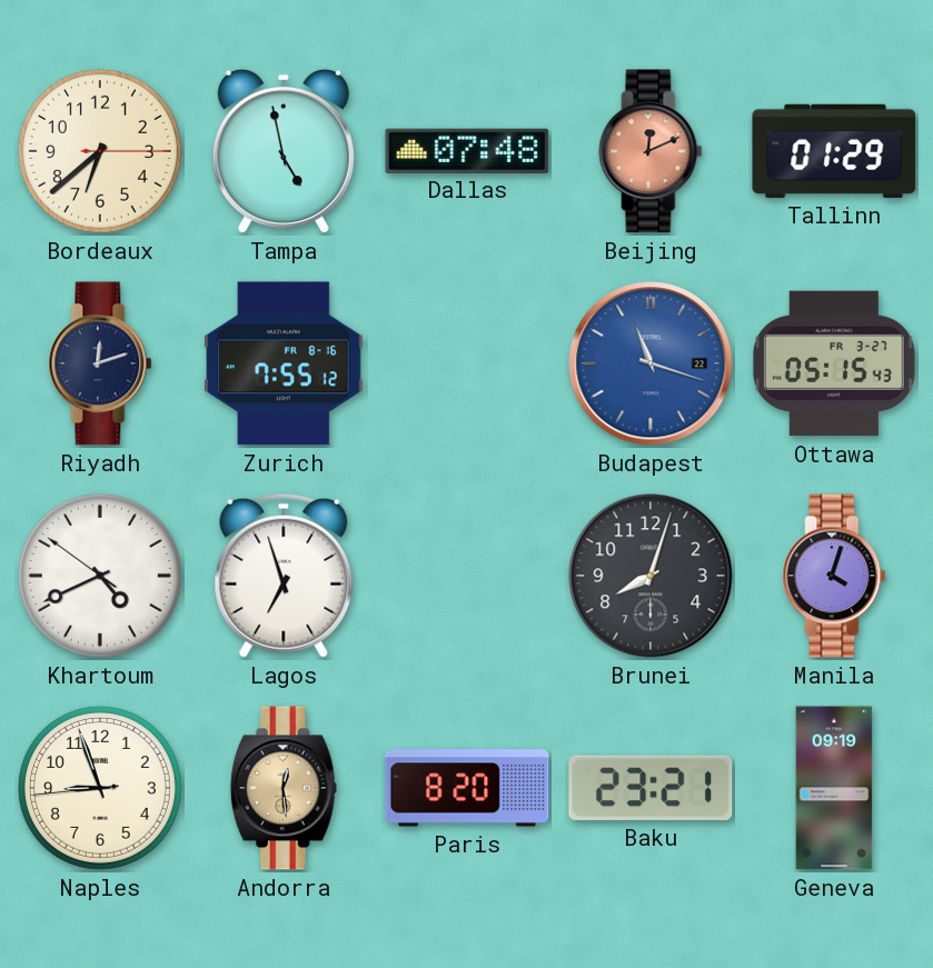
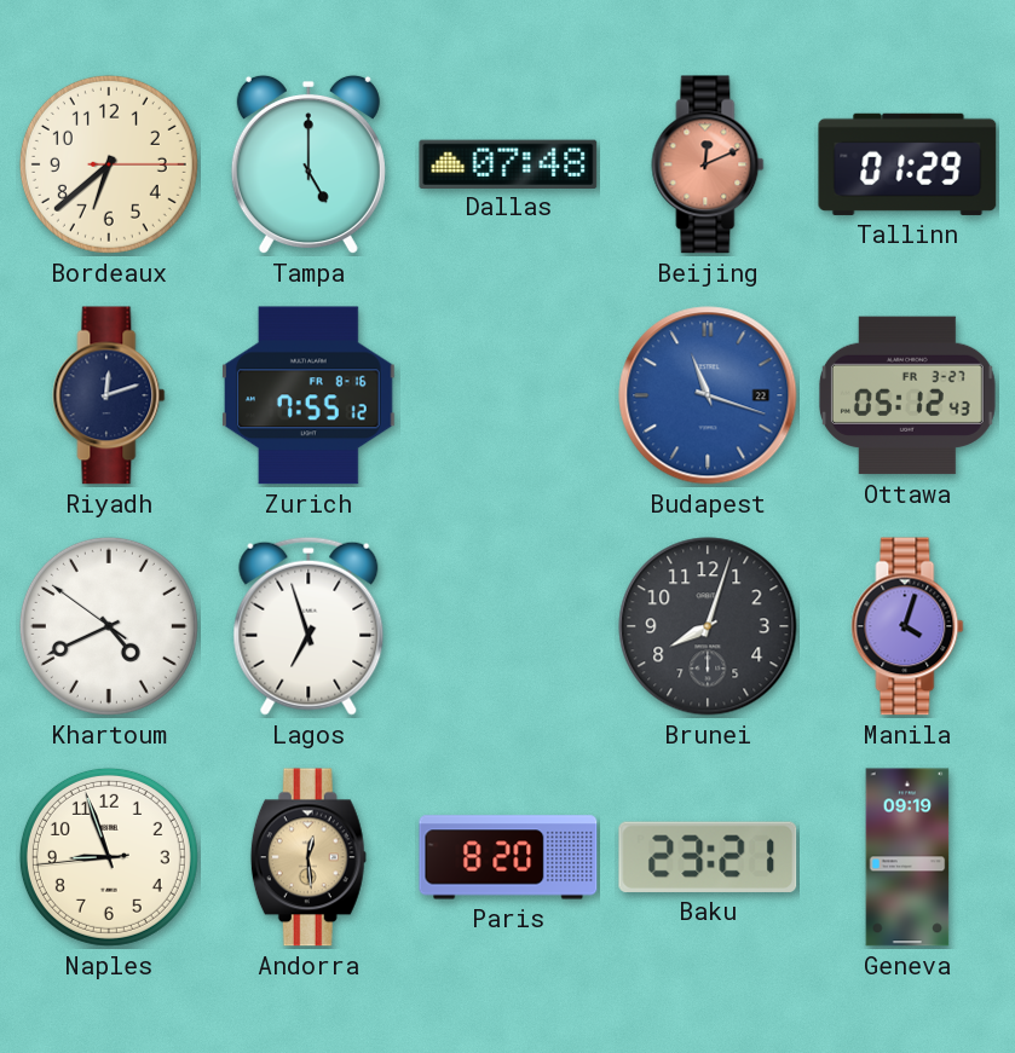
Tampa: 4:58 -> 5:00
Ottawa: 05:15 -> 05:12
